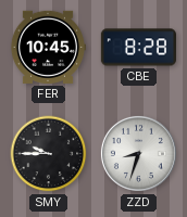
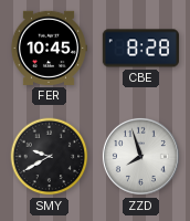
SMY: 9:45 -> 9:40
ZZD: 8:33 -> 7:57
